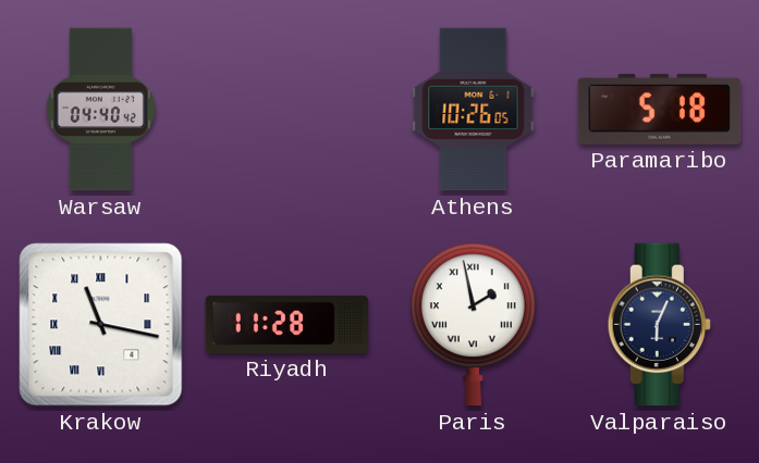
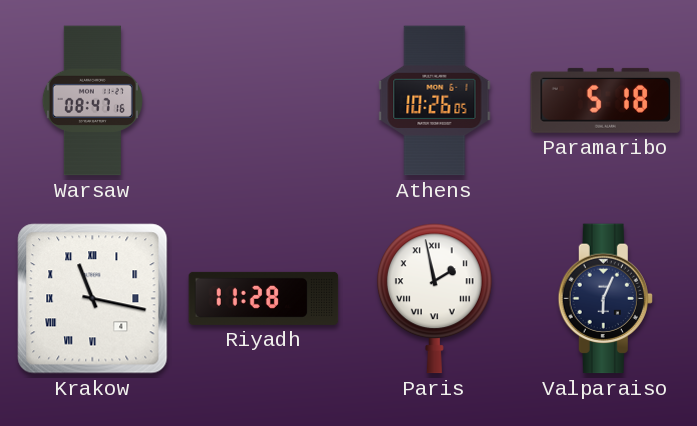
Warsaw: 04:40 -> 08:47
